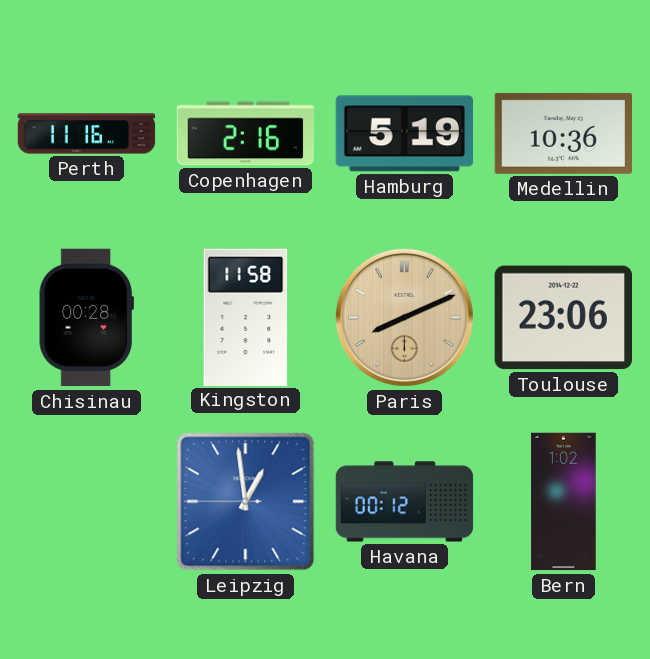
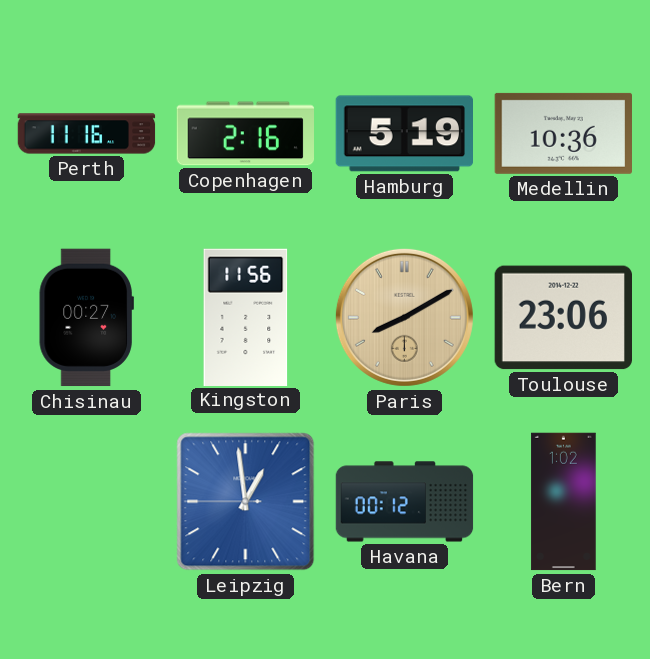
Chisinau: 00:28 -> 00:27
Kingston: 11:58 -> 11:56
Paris: 8:11 -> 8:10
